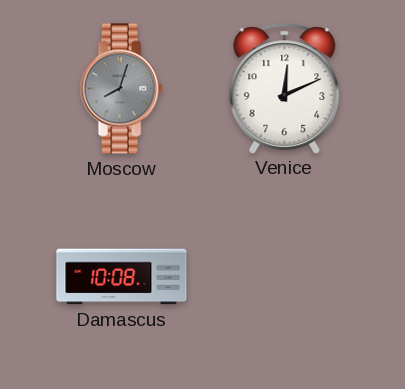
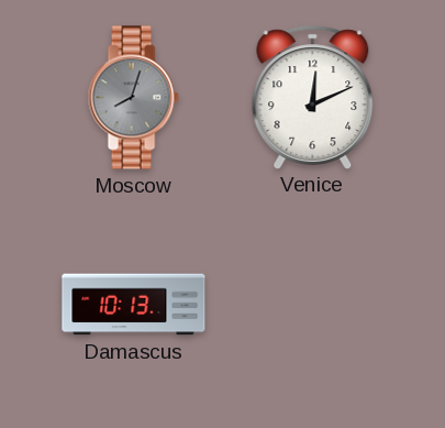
Damascus: 10:08 -> 10:13
